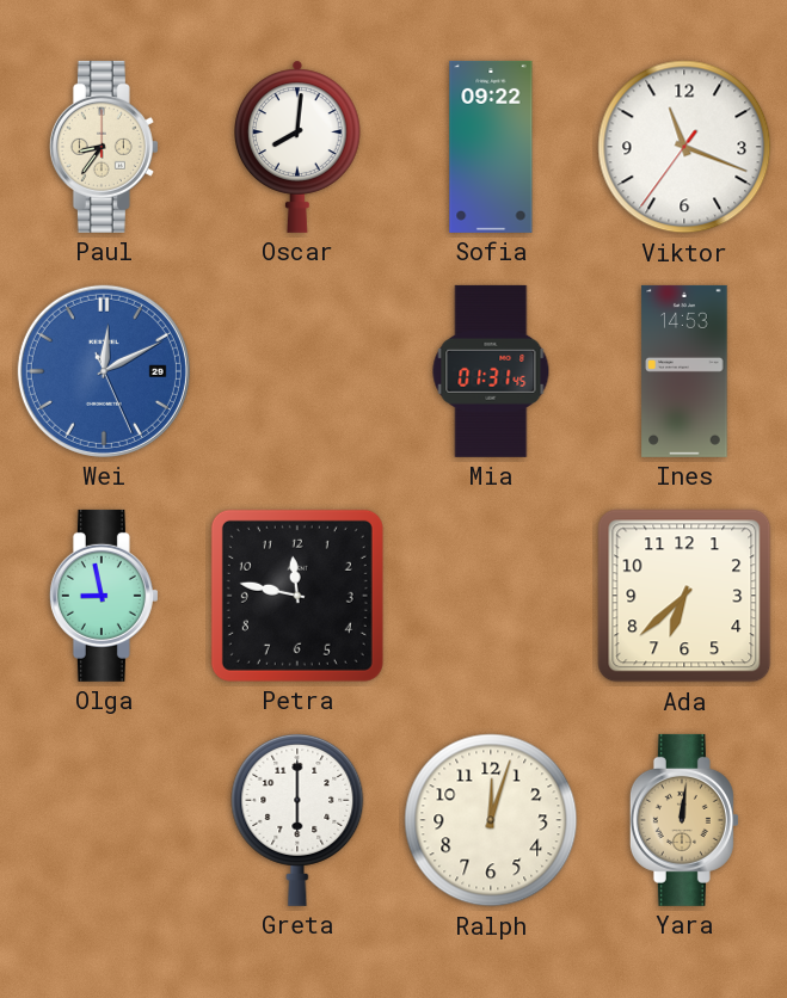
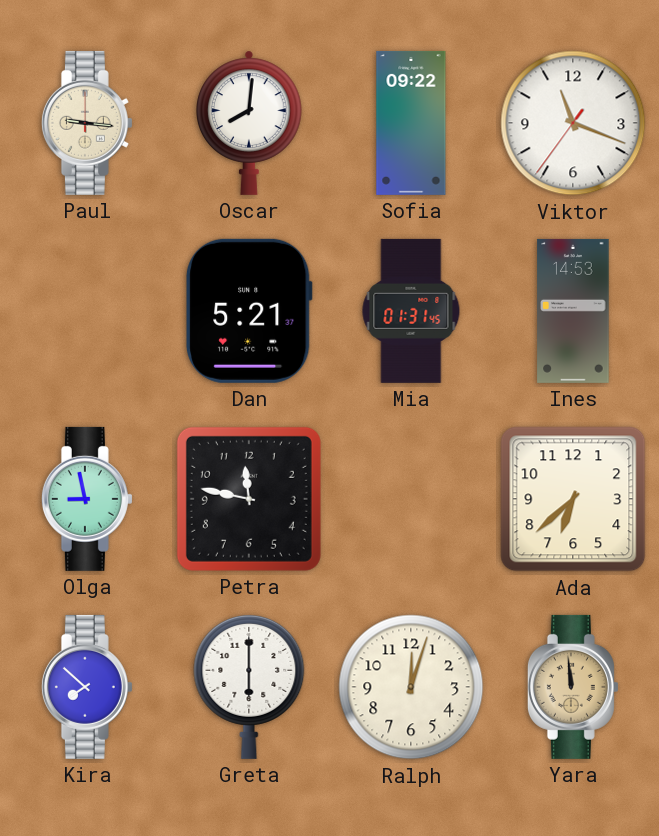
Paul: 8:36 -> 9:16
Wei: 12:10 -> none
Dan: none -> 5:21
Kira: none -> 7:52
Yara: 12:01 -> 11:59
